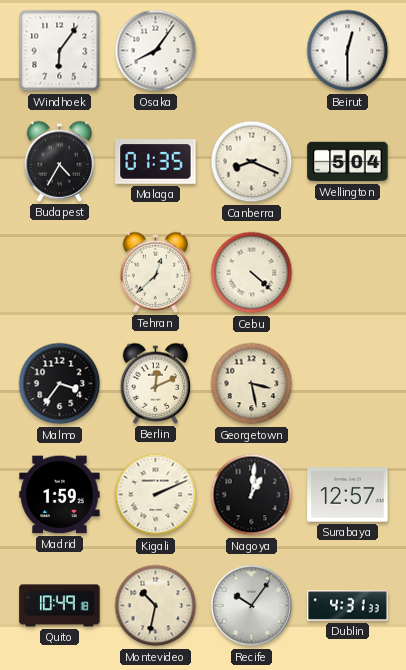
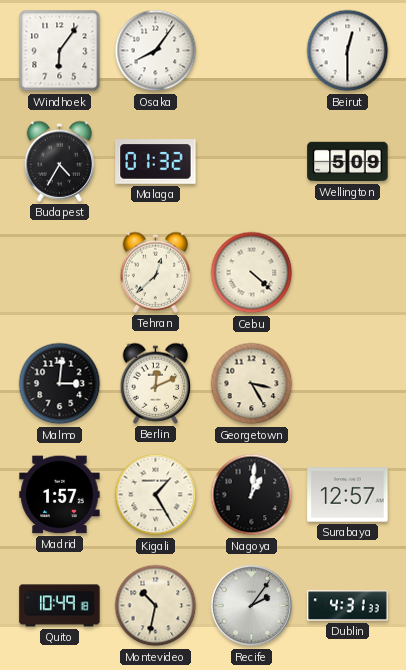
Malaga: 01:35 -> 01:32
Canberra: 8:19 -> none
Wellington: 5:04 -> 5:09
Malmo: 3:36 -> 3:01
Georgetown: 3:28 -> 3:25
Madrid: 1:59 -> 1:57
Kigali: 2:11 -> 1:25
Recife: 10:06 -> 2:06
